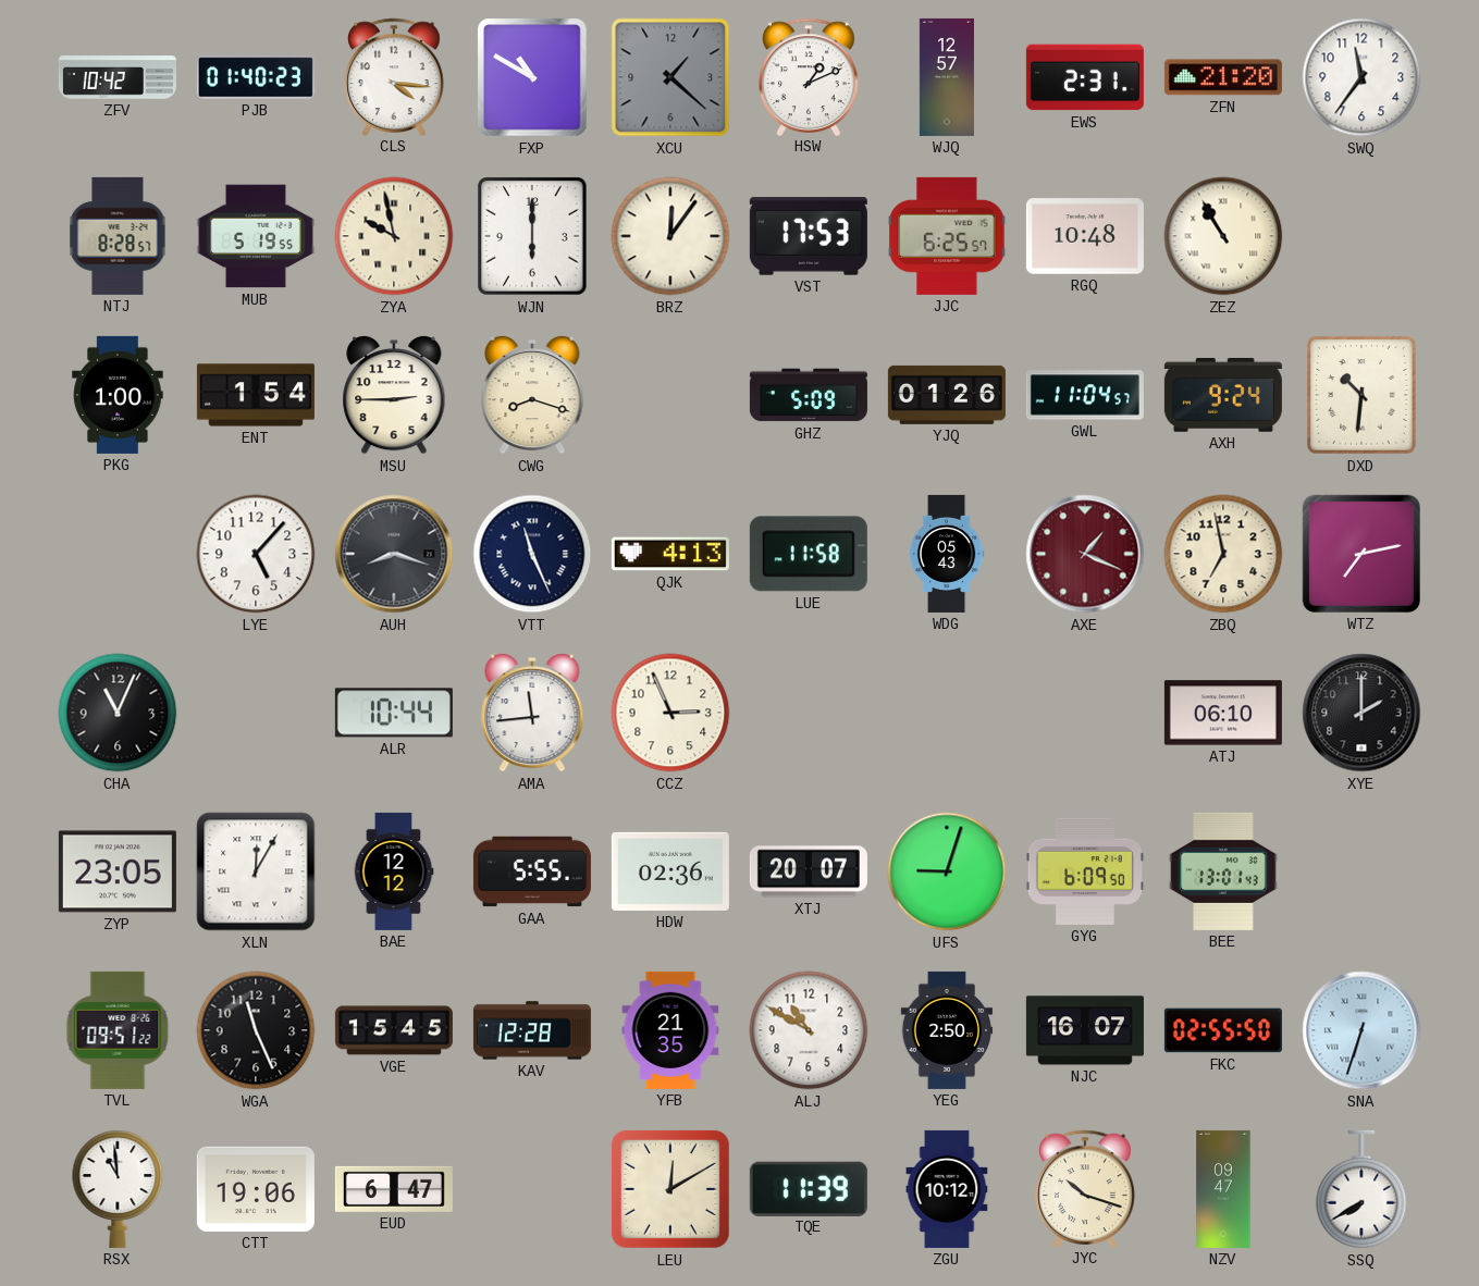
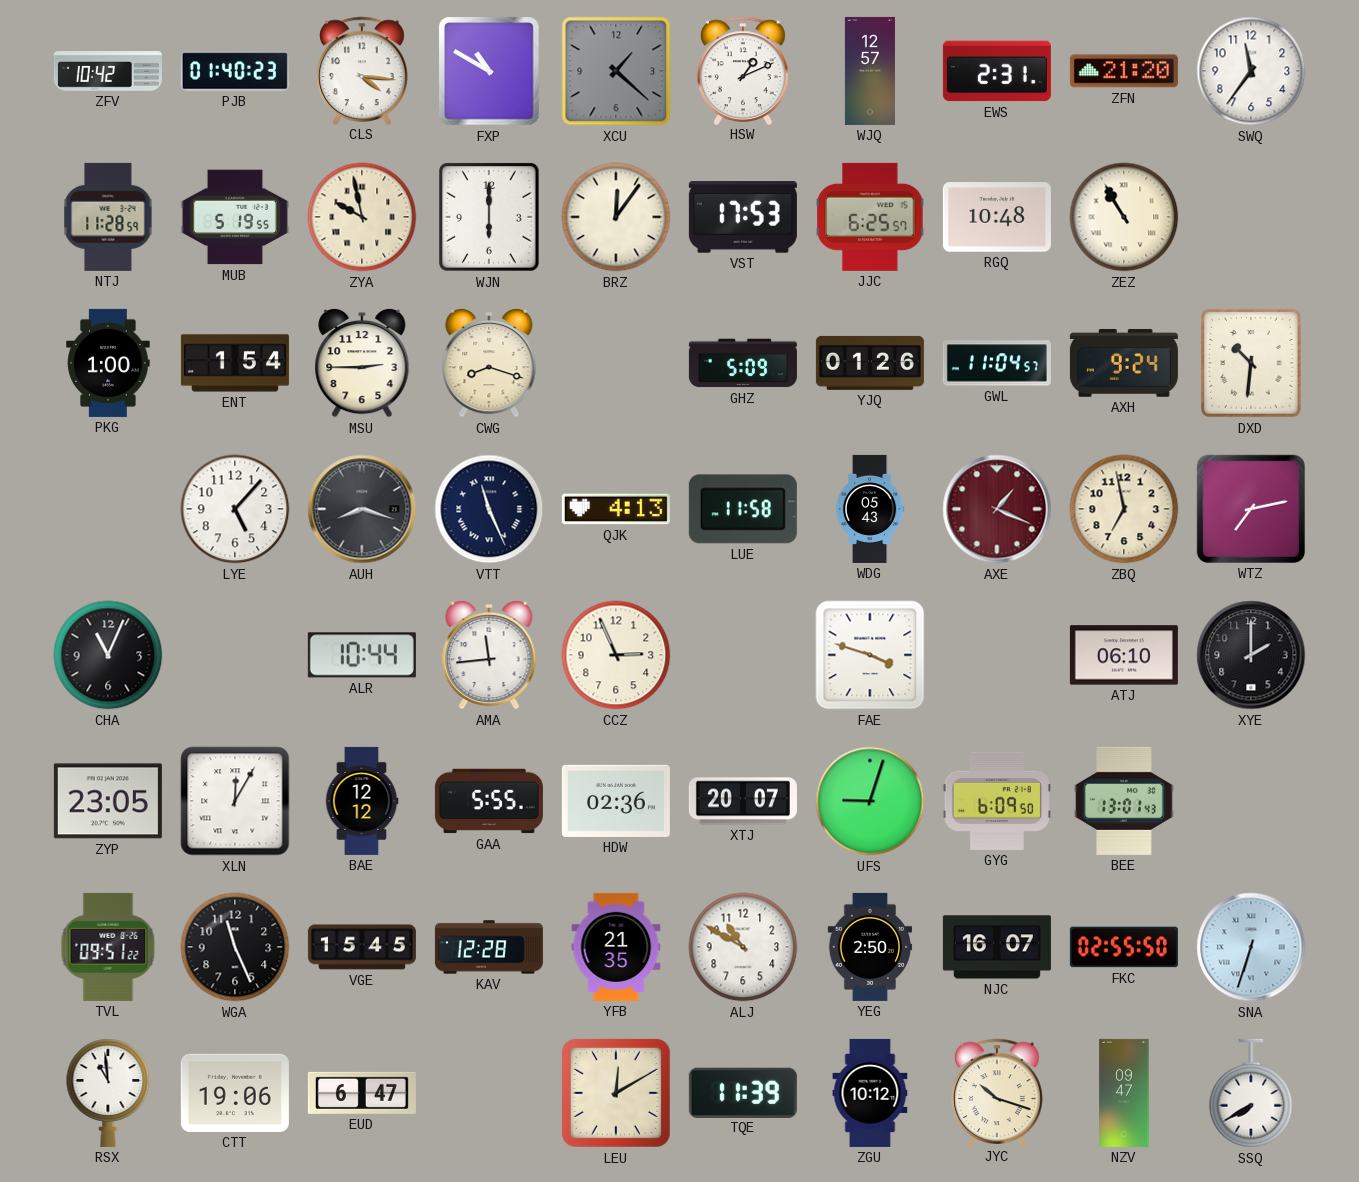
NTJ: 8:28 -> 11:28
FAE: none -> 3:48
